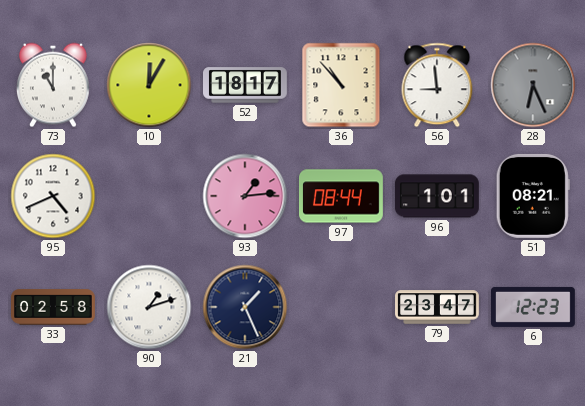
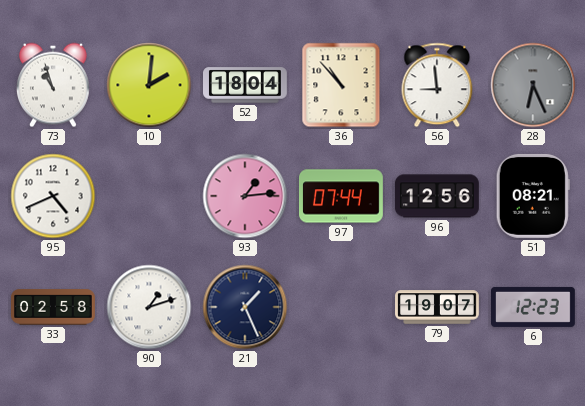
73: 11:00 -> 10:57
10: 12:05 -> 2:01
52: 18:17 -> 18:04
97: 08:44 -> 07:44
96: 1:01 -> 12:56
79: 23:47 -> 19:07
